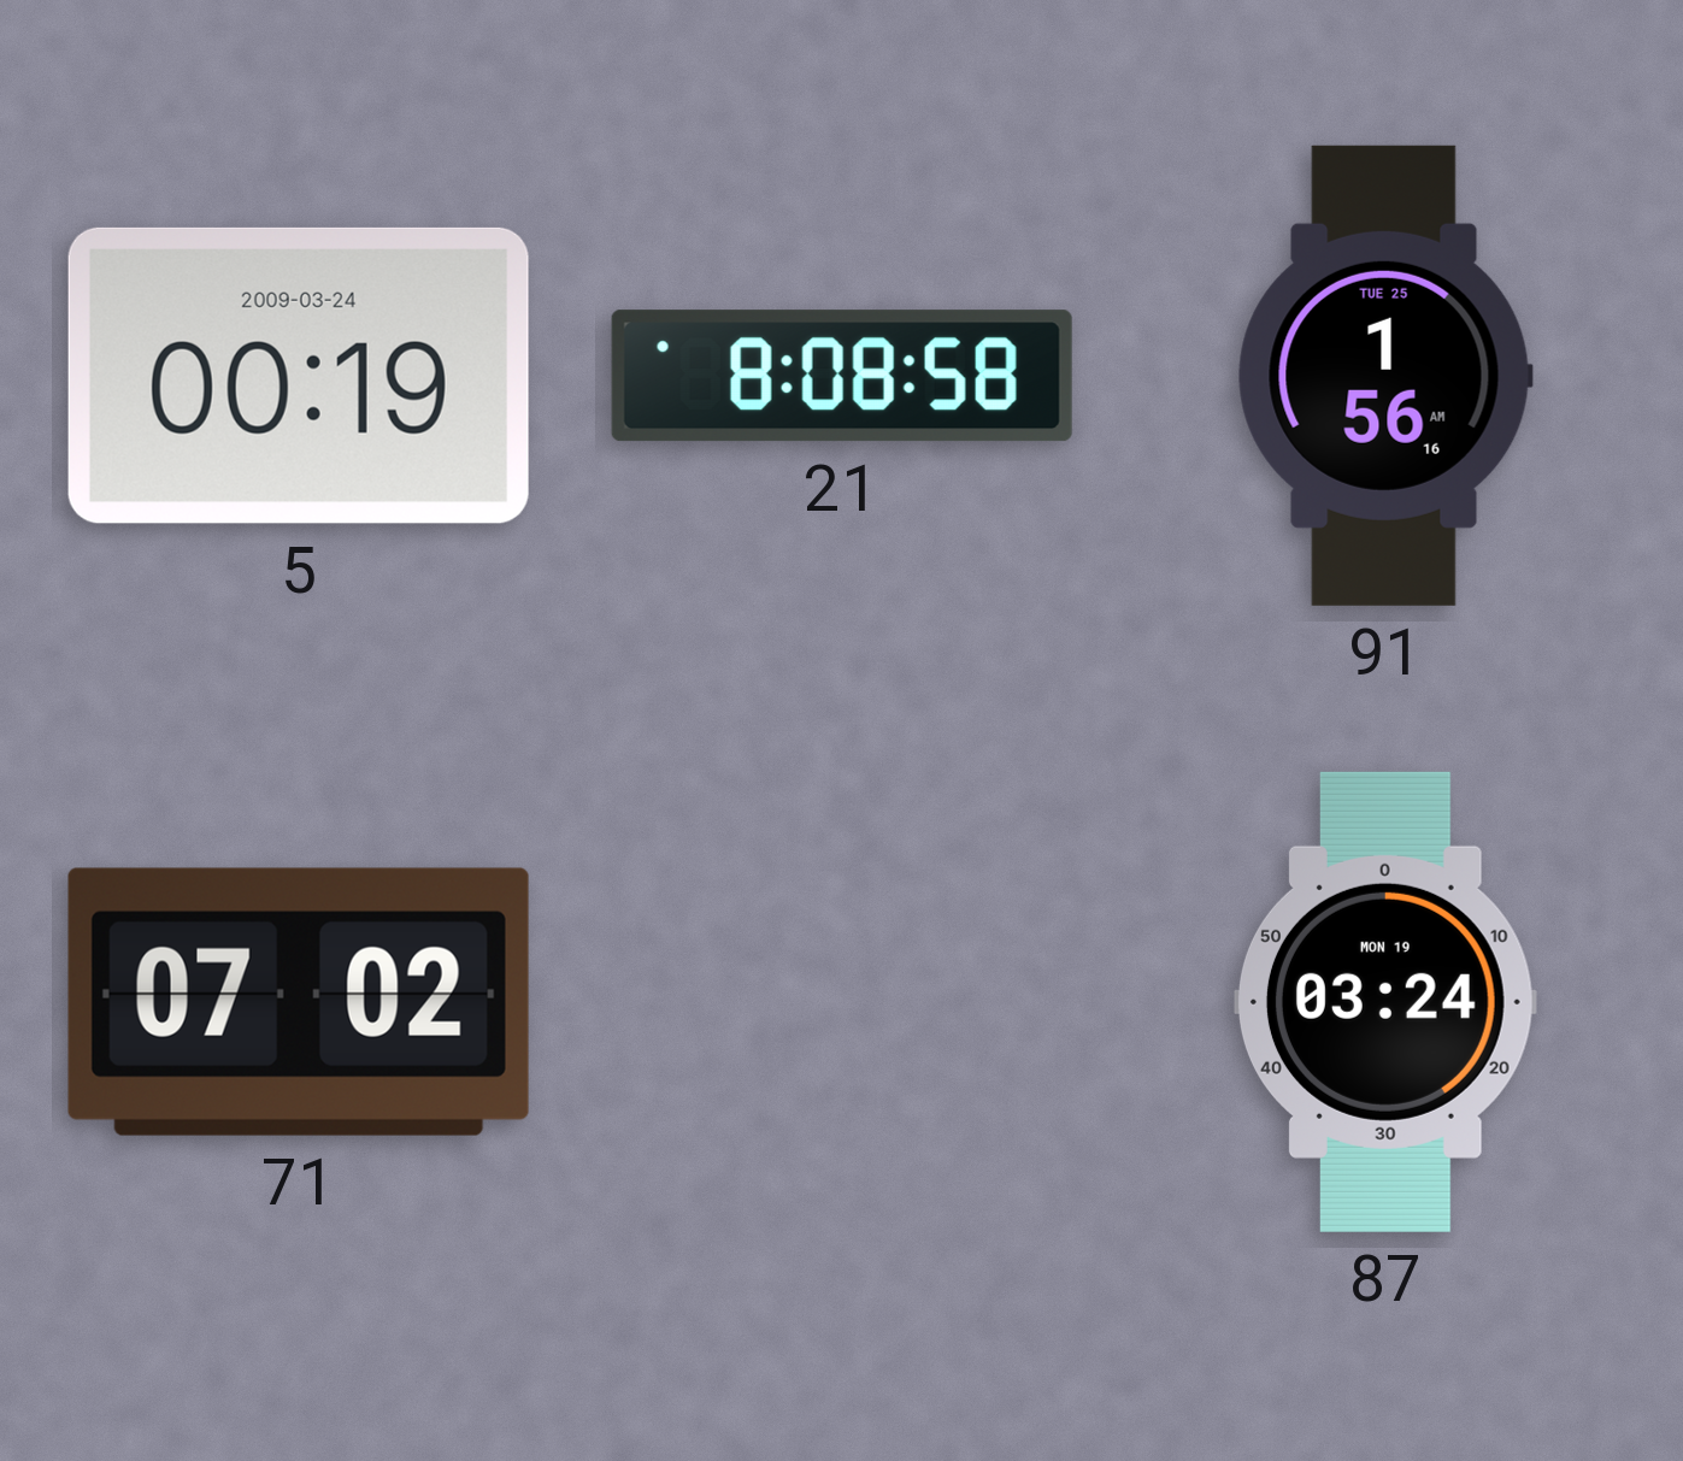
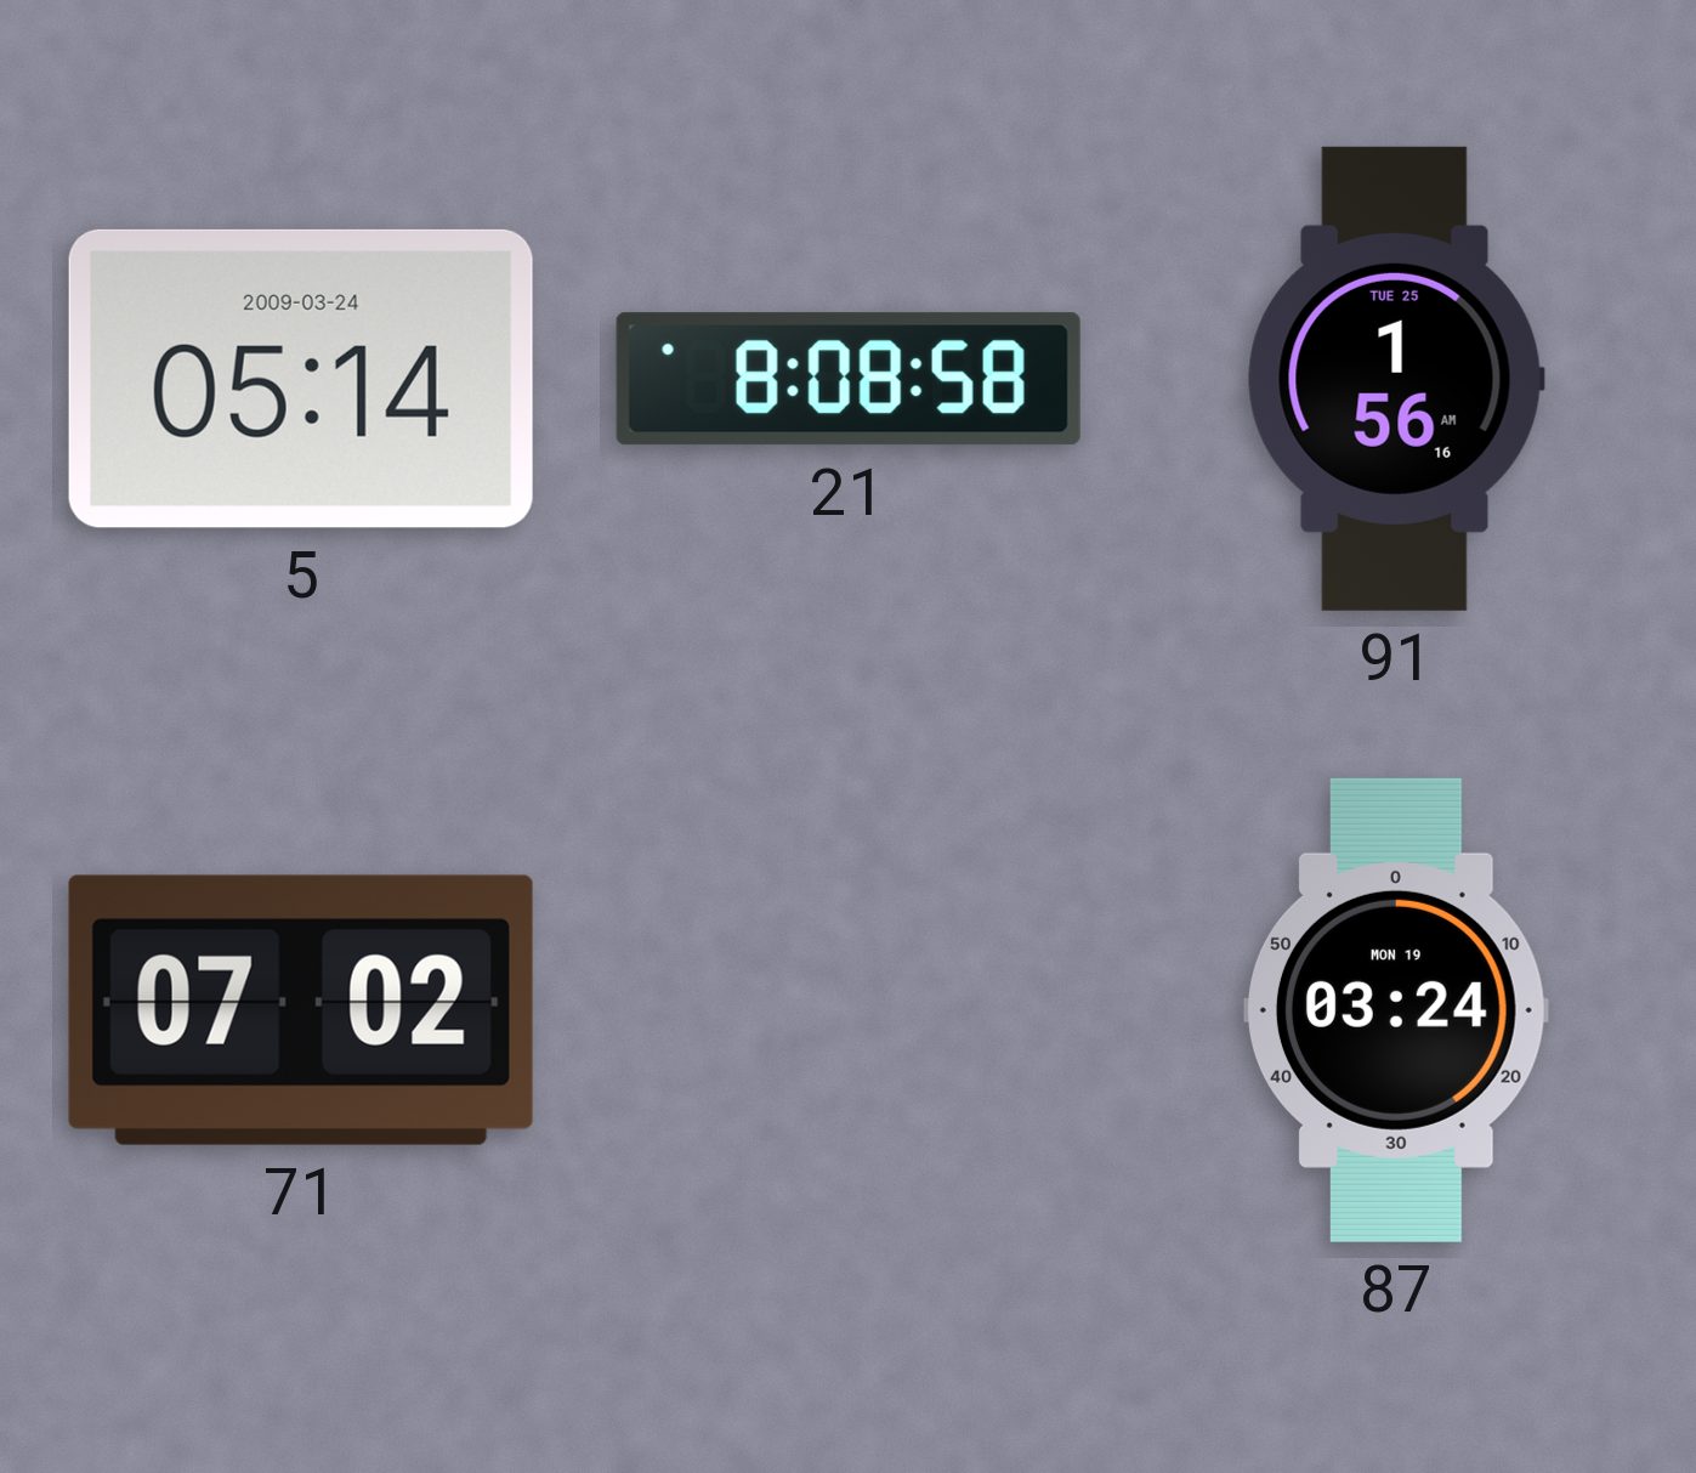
5: 00:19 -> 05:14
